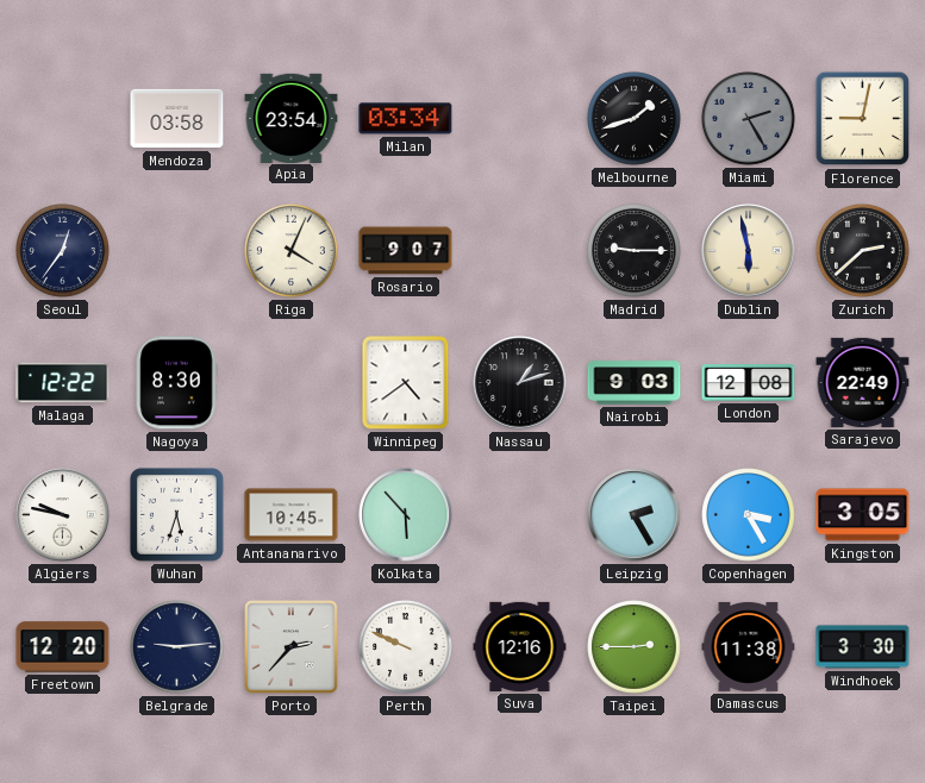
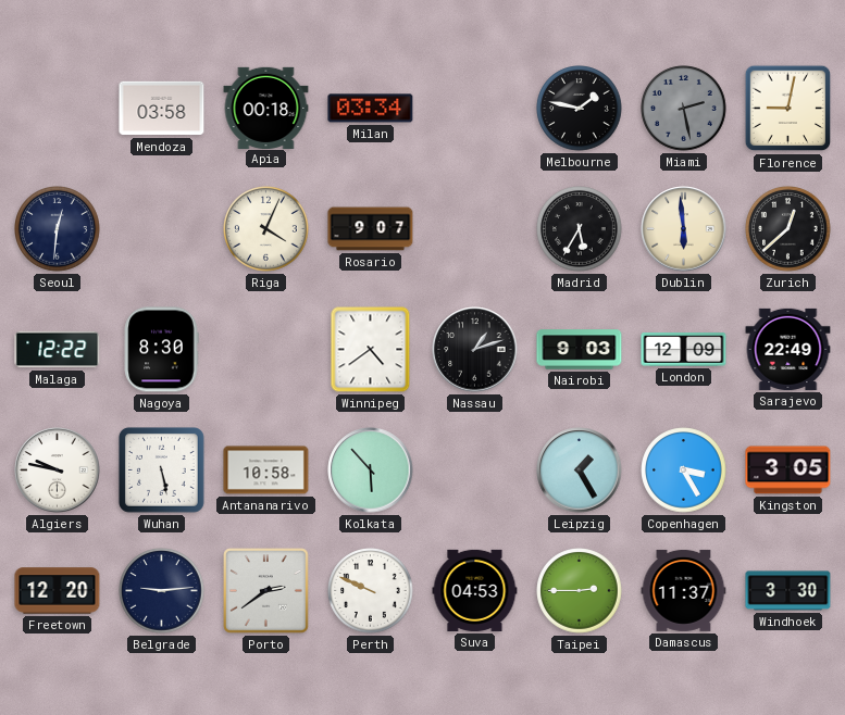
Apia: 23:54 -> 00:18
Melbourne: 1:42 -> 1:47
Miami: 2:25 -> 2:28
Seoul: 12:36 -> 12:31
Madrid: 9:15 -> 5:35
Dublin: 5:58 -> 5:59
Zurich: 2:38 -> 12:38
London: 12:08 -> 12:09
Wuhan: 5:33 -> 5:28
Antananarivo: 10:45 -> 10:58
Leipzig: 2:25 -> 1:25
Porto: 2:37 -> 2:39
Suva: 12:16 -> 04:53
Damascus: 11:38 -> 11:37
